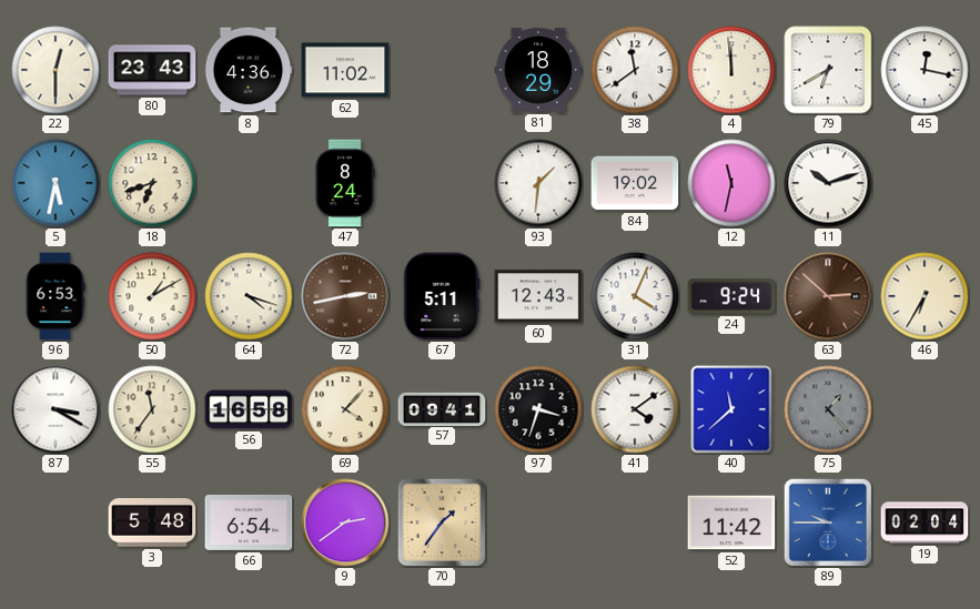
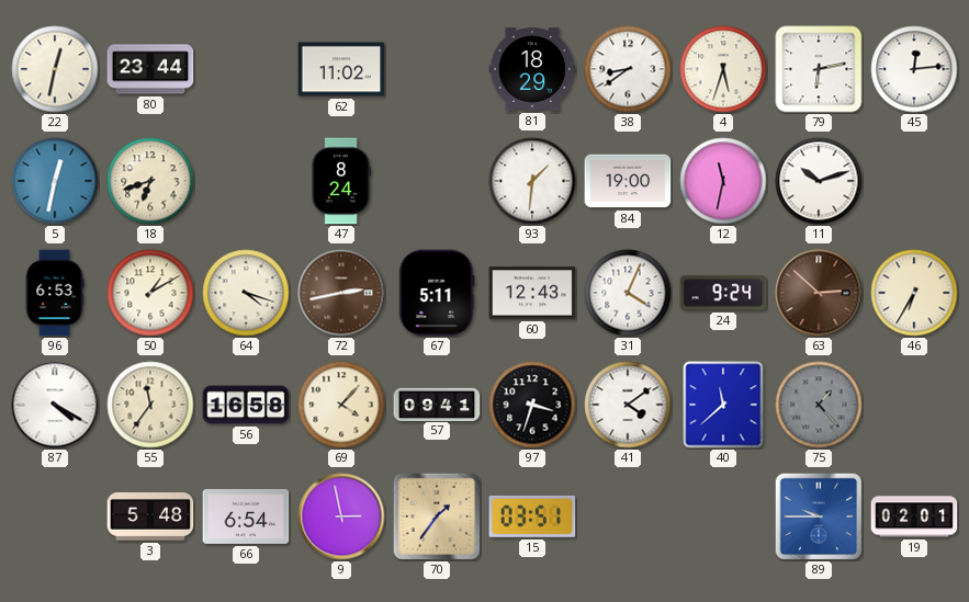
22: 12:30 -> 12:32
80: 23:43 -> 23:44
8: 4:36 -> none
38: 11:39 -> 8:39
4: 11:59 -> 5:33
79: 6:40 -> 6:13
45: 12:17 -> 12:14
5: 5:32 -> 12:32
84: 19:02 -> 19:00
87: 3:20 -> 4:20
9: 2:39 -> 2:58
15: none -> 03:51
52: 11:42 -> none
19: 02:04 -> 02:01
